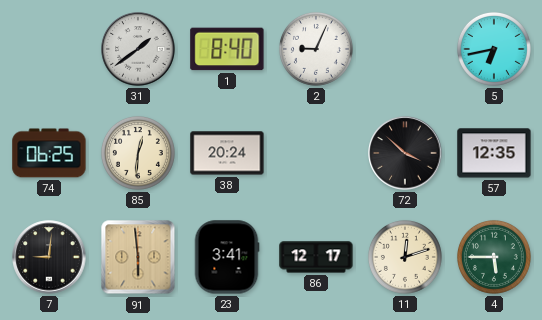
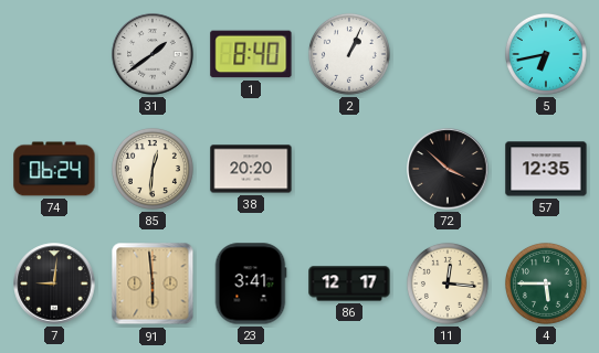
2: 9:04 -> 1:04
74: 06:25 -> 06:24
38: 20:24 -> 20:20
11: 12:12 -> 12:16
